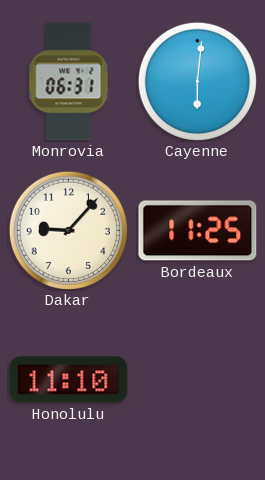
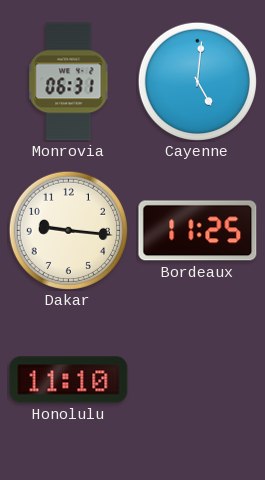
Cayenne: 6:01 -> 5:01
Dakar: 9:07 -> 9:16
